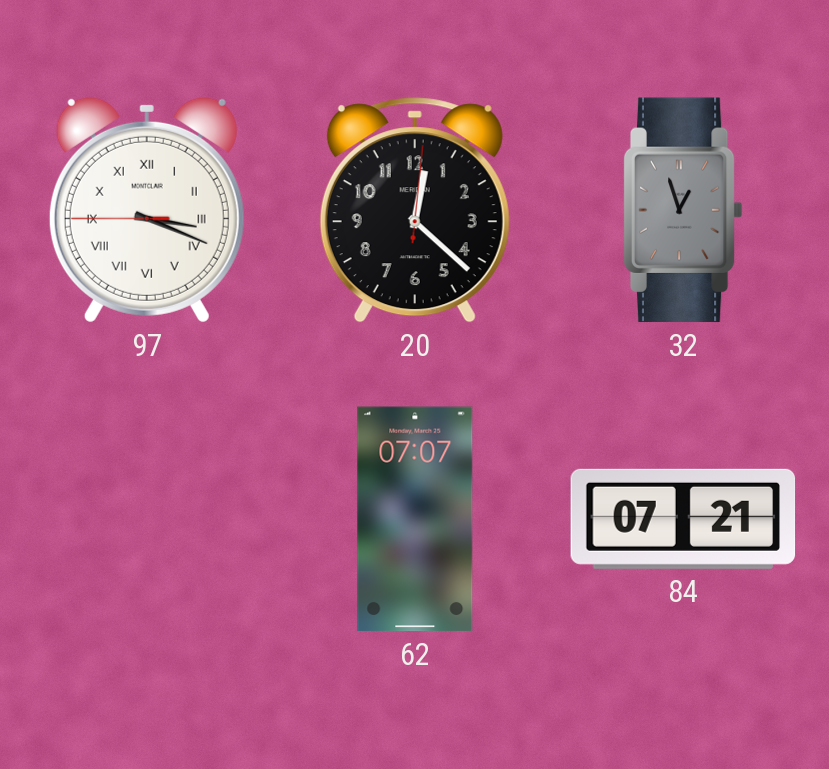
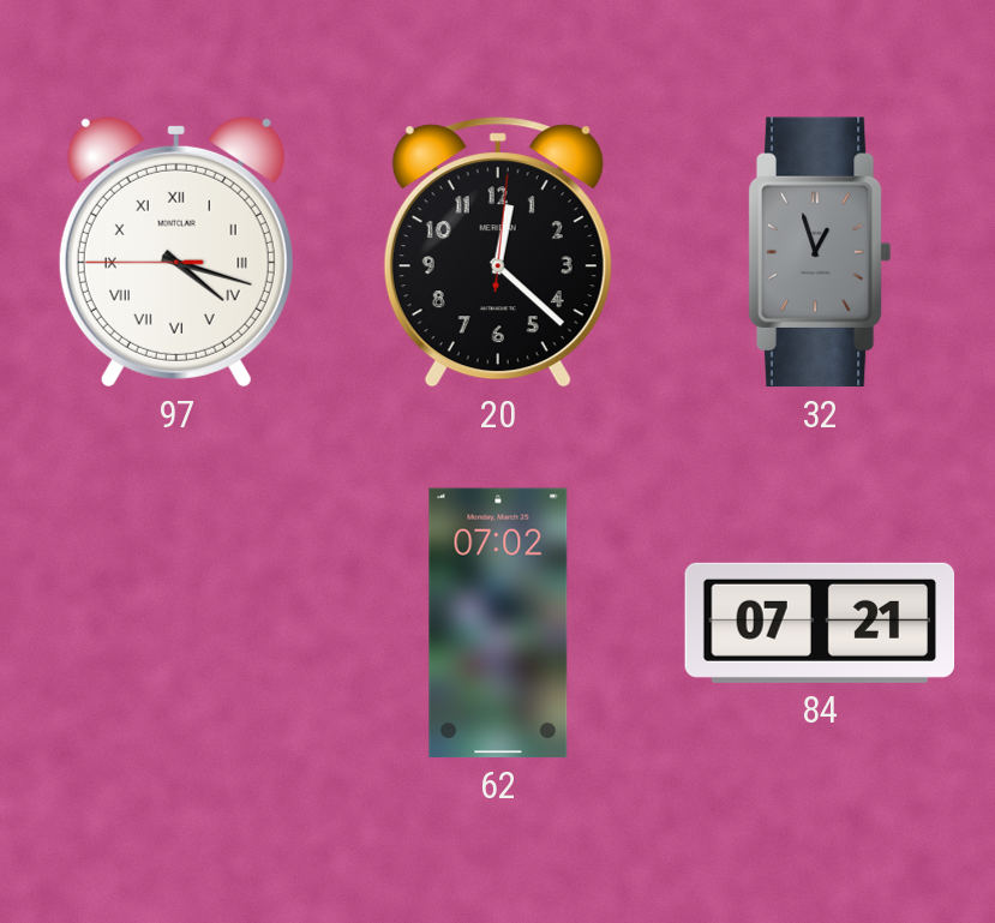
97: 3:18 -> 4:17
62: 07:07 -> 07:02
